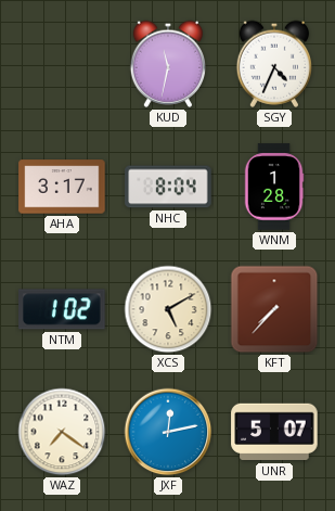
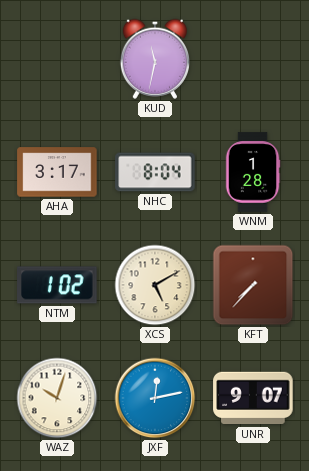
SGY: 4:34 -> none
WAZ: 7:21 -> 10:03
UNR: 5:07 -> 9:07
